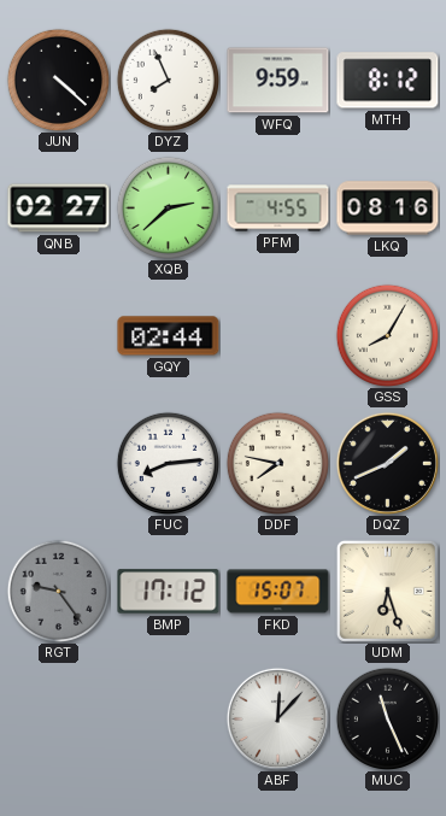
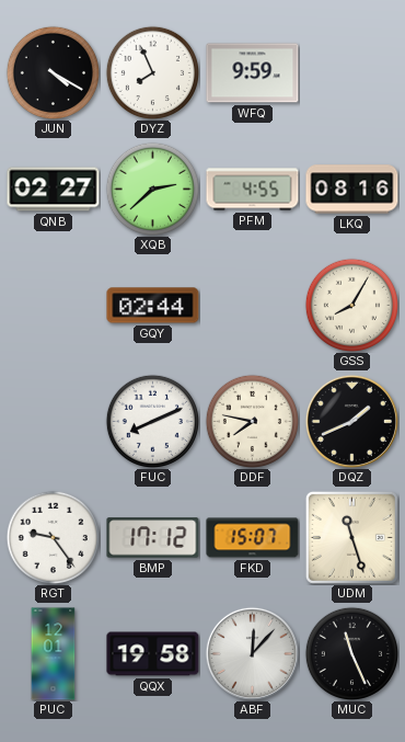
JUN: 4:22 -> 4:20
MTH: 8:12 -> none
FUC: 8:14 -> 8:11
RGT dial: grey -> white
UDM: 6:27 -> 11:27
PUC: none -> 12:01
QQX: none -> 19:58
